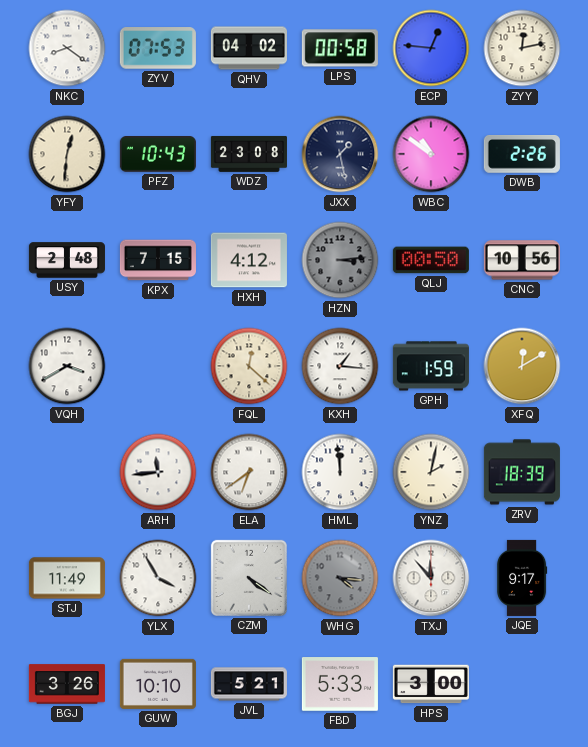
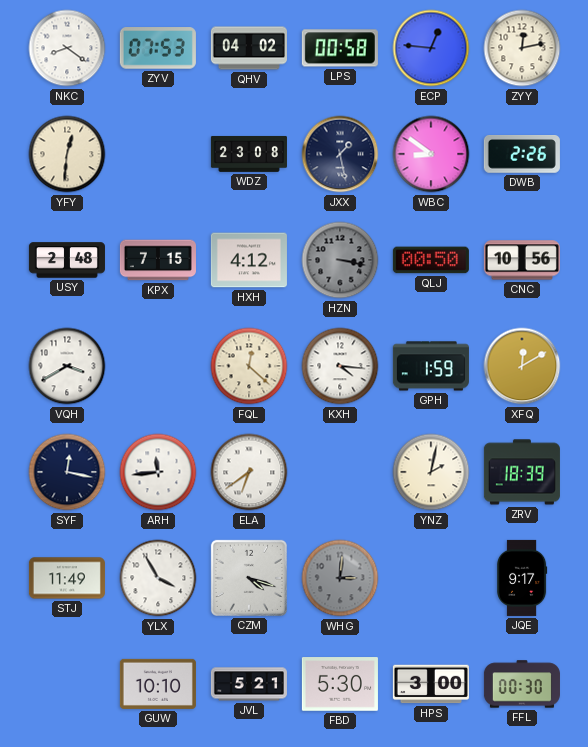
PFZ: 10:43 -> none
WBC: 10:51 -> 8:51
HZN: 3:14 -> 3:17
KXH: 1:16 -> 4:16
SYF: none -> 12:17
HML: 11:59 -> none
CZM: 4:21 -> 4:18
WHG: 4:16 -> 3:01
TXJ: 11:53 -> none
BGJ: 3:26 -> none
FBD: 5:33 -> 5:30
FFL: none -> 00:30
